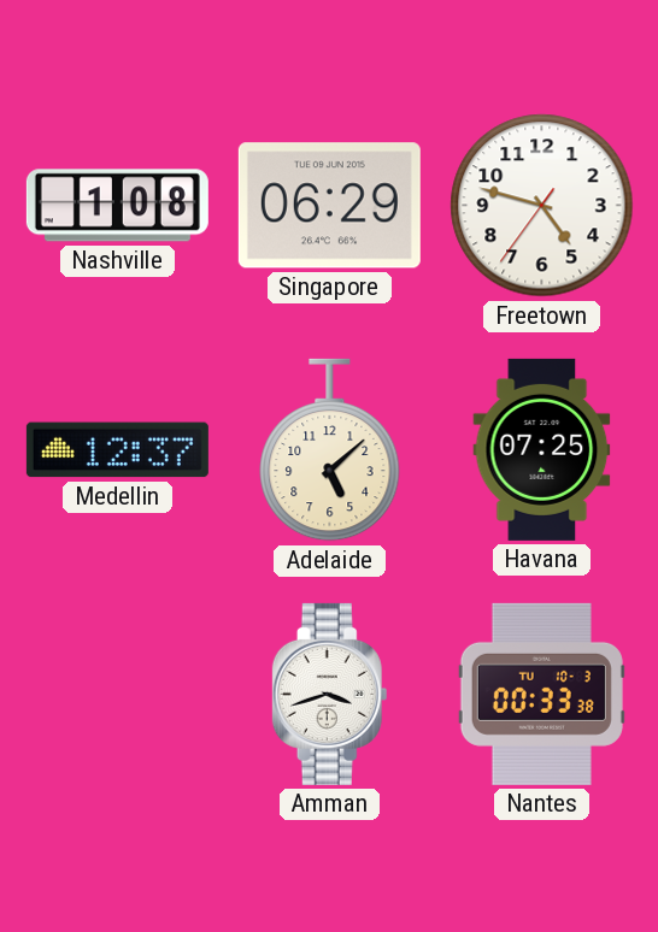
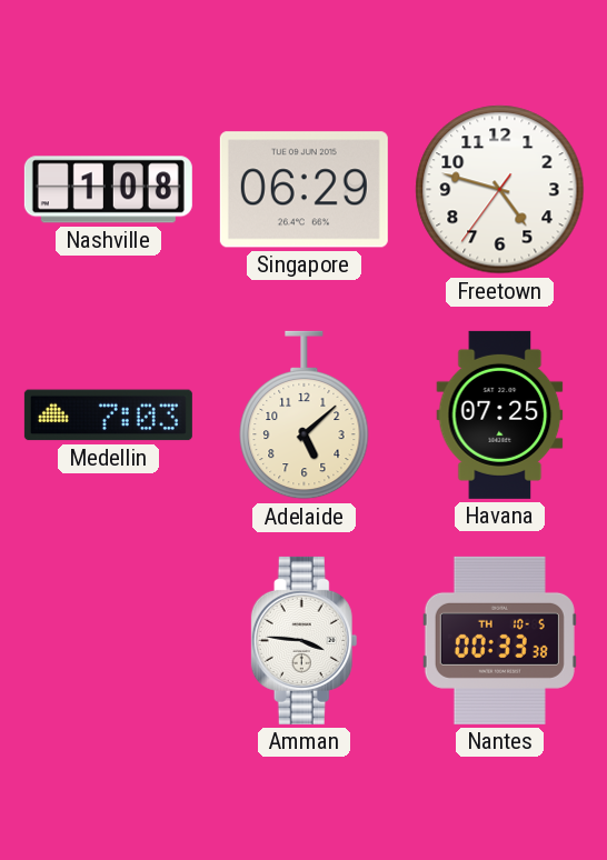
Medellin: 12:37 -> 7:03
Amman: 3:42 -> 3:46
Nantes date: TU 10-3 -> TH 10-5
